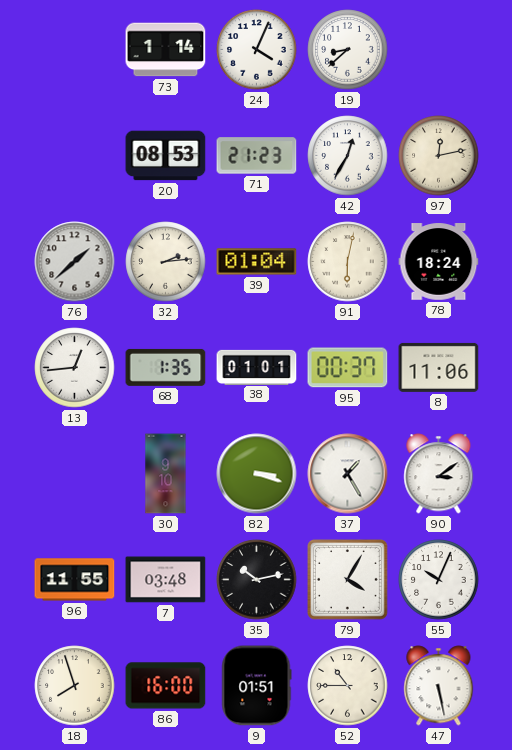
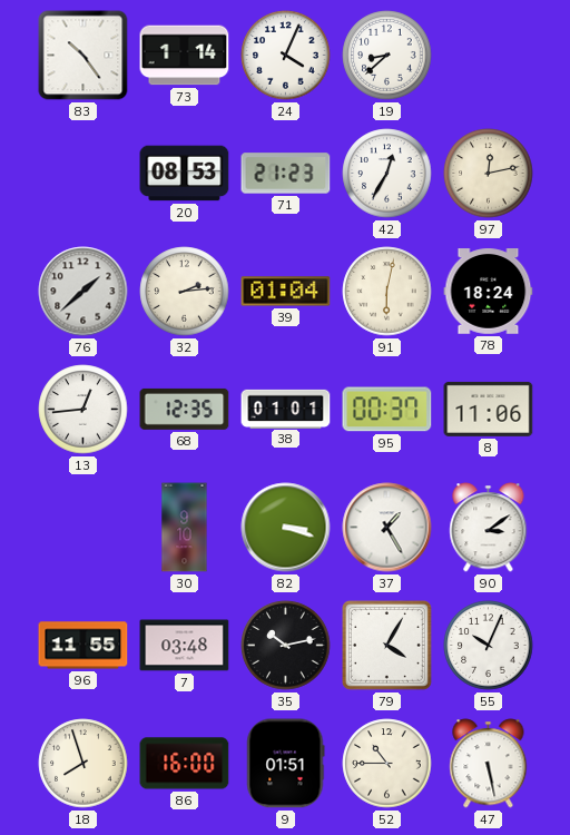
83: none -> 10:24
68: 1:35 -> 12:35
